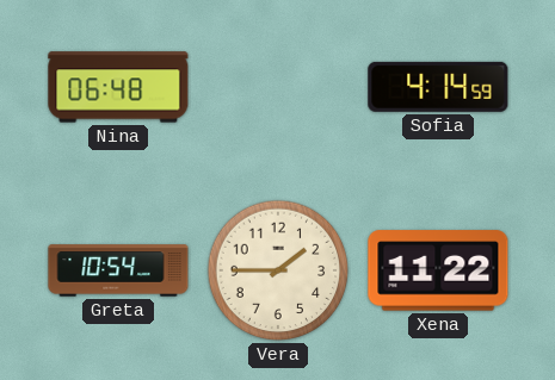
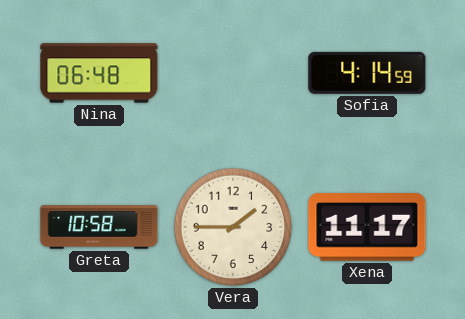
Greta: 10:54 -> 10:58
Xena: 11:22 -> 11:17
